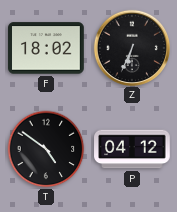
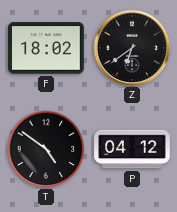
Z: 6:34 -> 6:39
